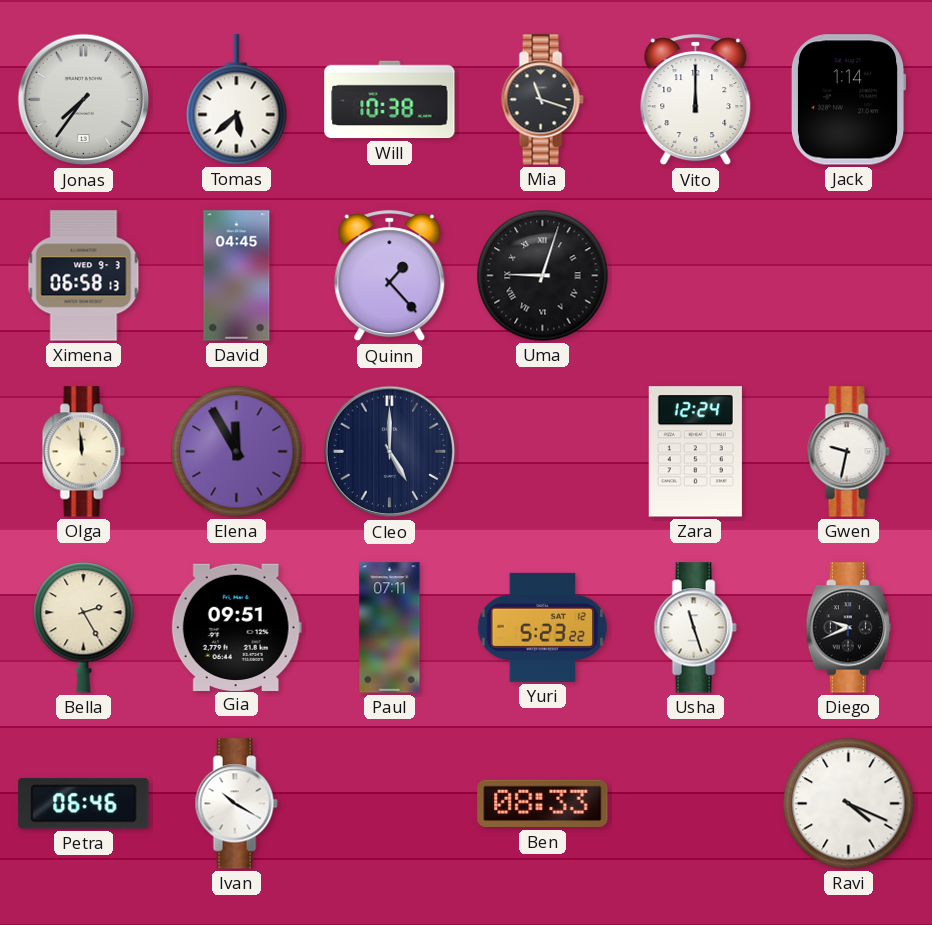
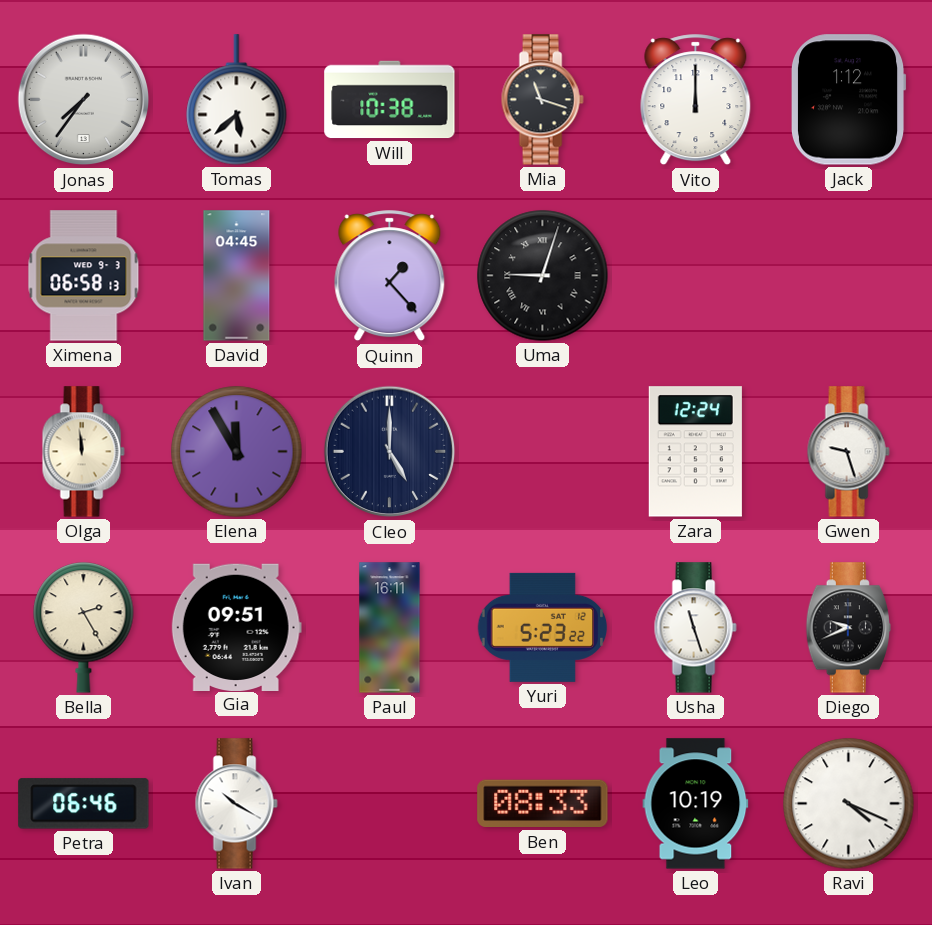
Jack: 1:14 -> 1:12
Gwen: 9:32 -> 9:27
Paul: 07:11 -> 16:11
Leo: none -> 10:19
